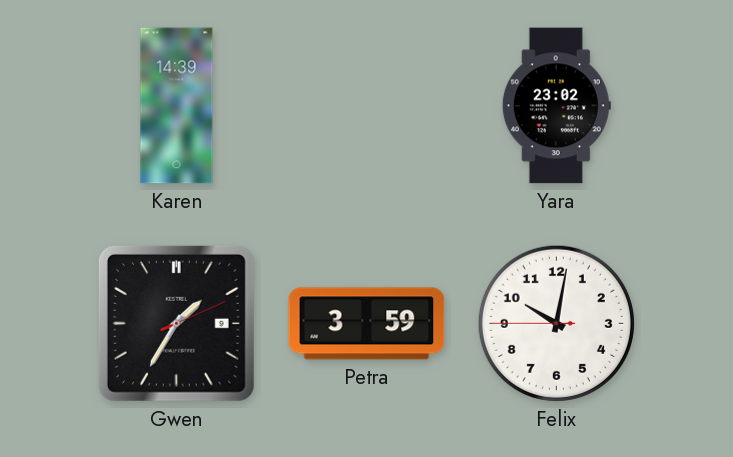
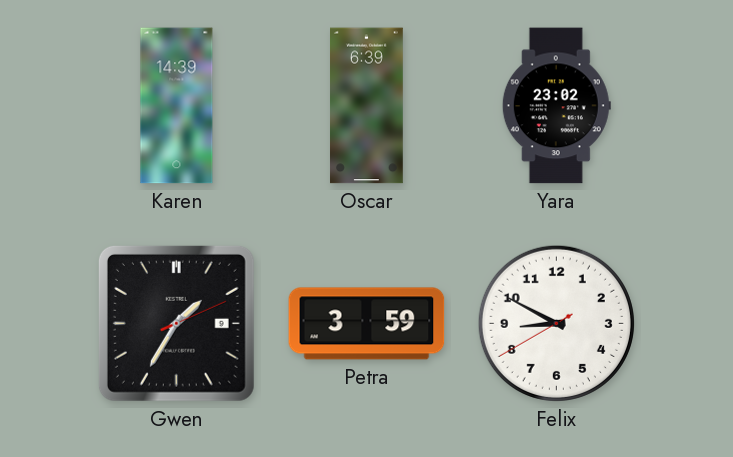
Oscar: none -> 6:39
Felix: 10:01 -> 8:49
